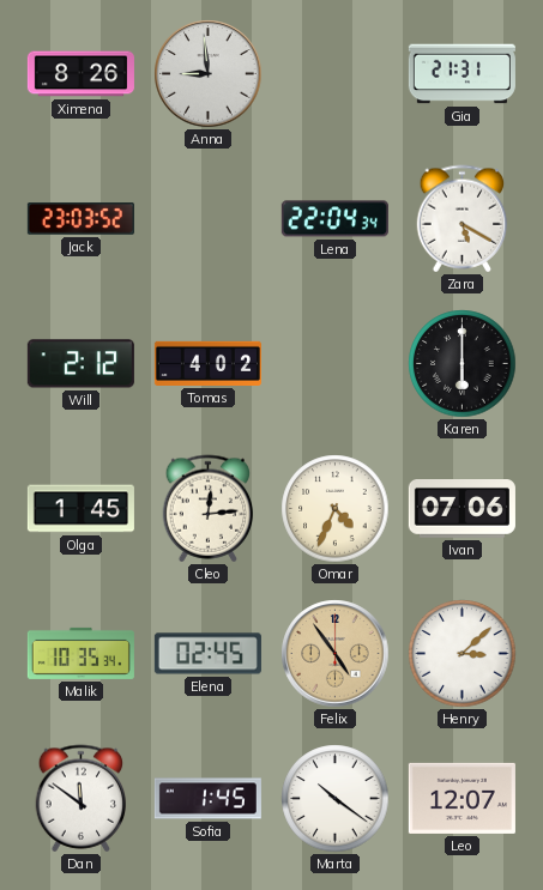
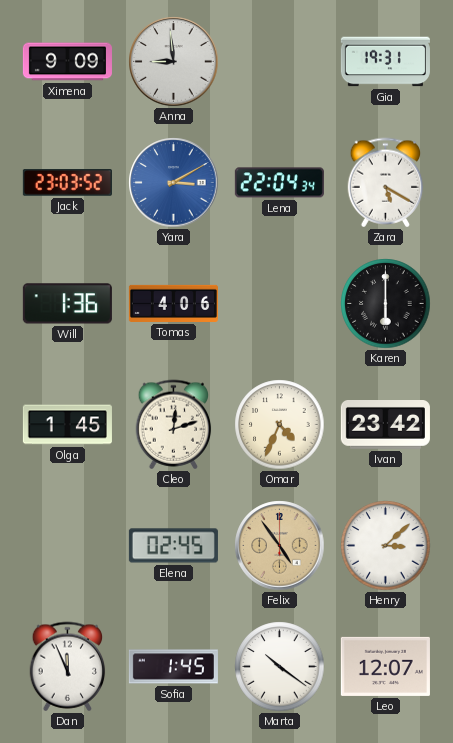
Ximena: 8:26 -> 9:09
Gia: 21:31 -> 19:31
Yara: none -> 3:10
Will: 2:12 -> 1:36
Tomas: 4:02 -> 4:06
Cleo: 12:14 -> 12:12
Ivan: 07:06 -> 23:42
Malik: 10:35 -> none
Dan: 11:51 -> 11:56
